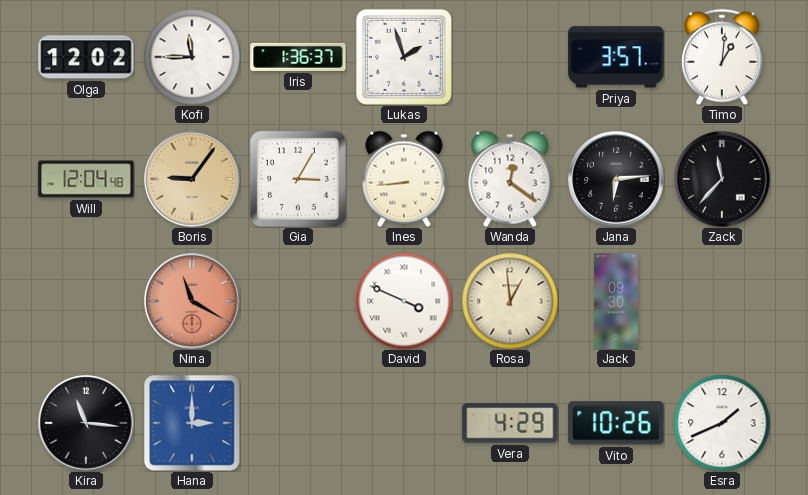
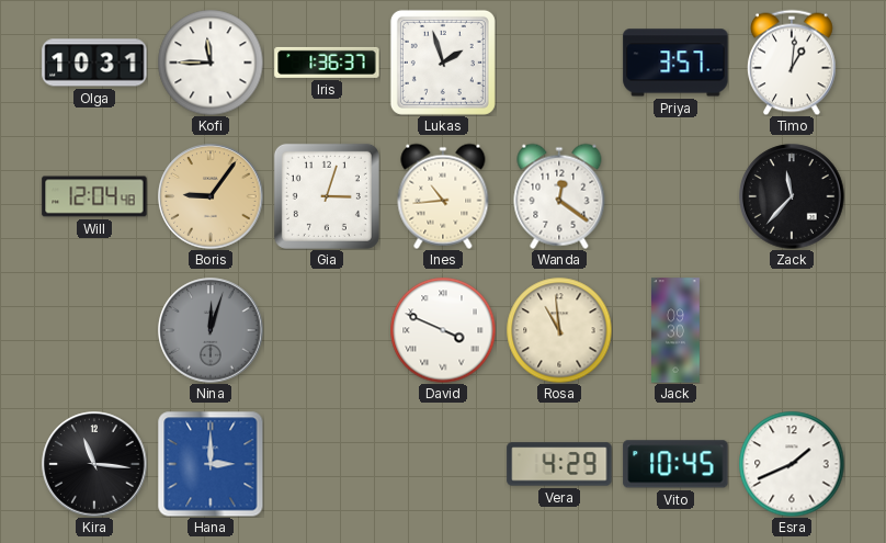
Olga: 12:02 -> 10:31
Gia: 3:05 -> 3:03
Ines: 8:44 -> 10:44
Jana: 6:14 -> none
Nina: 11:20 -> 12:03
Nina dial: salmon -> grey
Rosa: 12:59 -> 10:59
Vito: 10:26 -> 10:45
